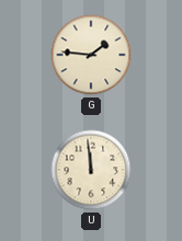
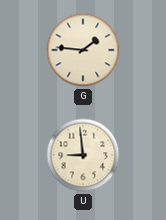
U: 11:59 -> 8:59
